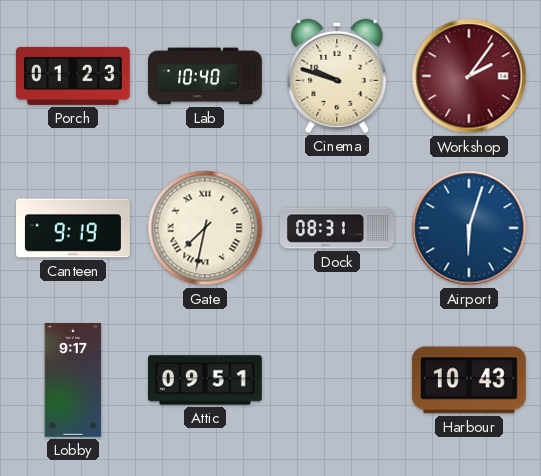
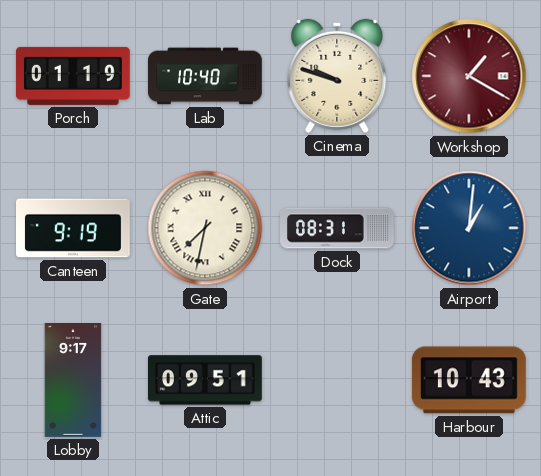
Porch: 01:23 -> 01:19
Workshop: 2:06 -> 1:20
Airport: 6:03 -> 1:01
